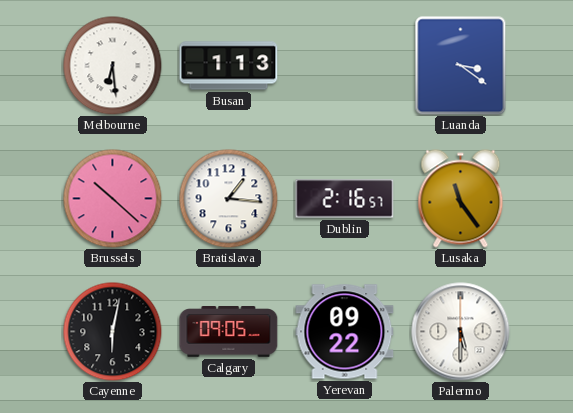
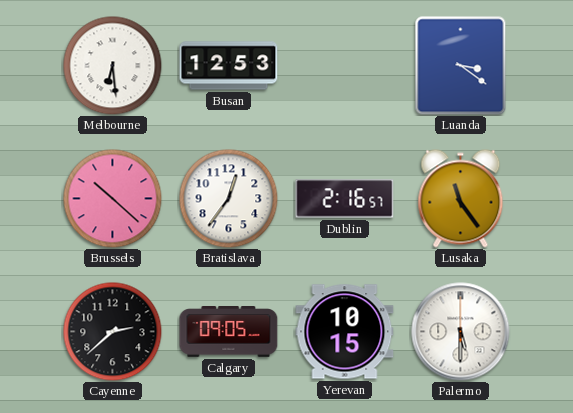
Busan: 1:13 -> 12:53
Bratislava: 1:16 -> 12:36
Cayenne: 6:02 -> 2:38
Yerevan: 09:22 -> 10:15
